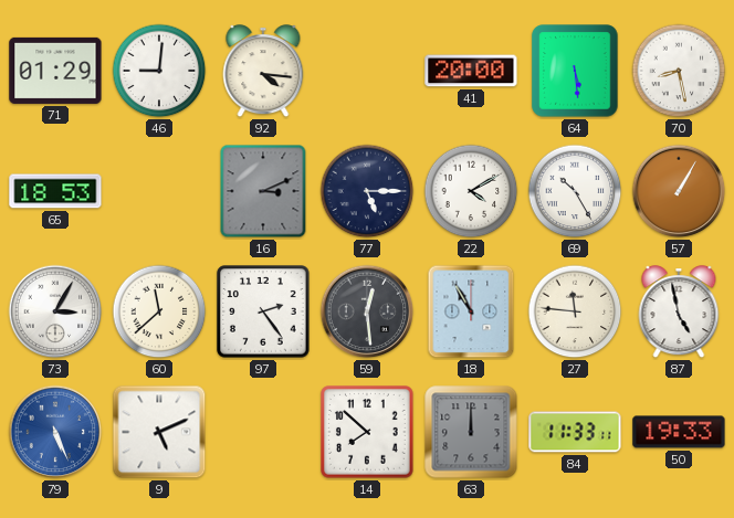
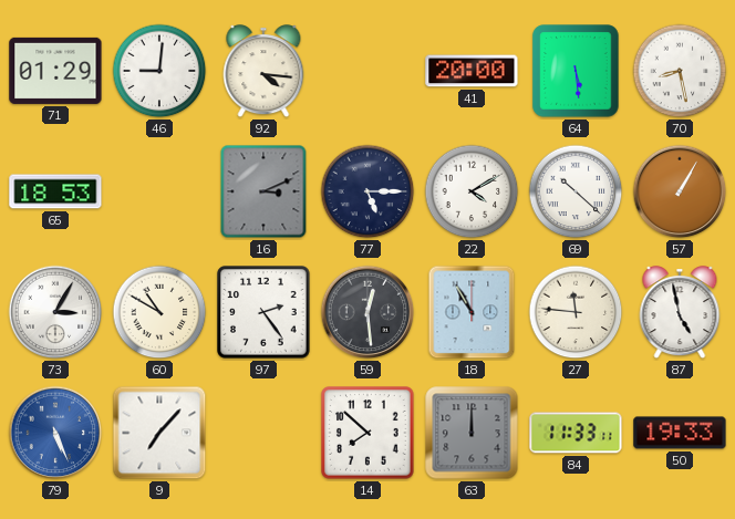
69: 10:25 -> 10:22
60: 11:38 -> 10:50
9: 5:11 -> 7:07
